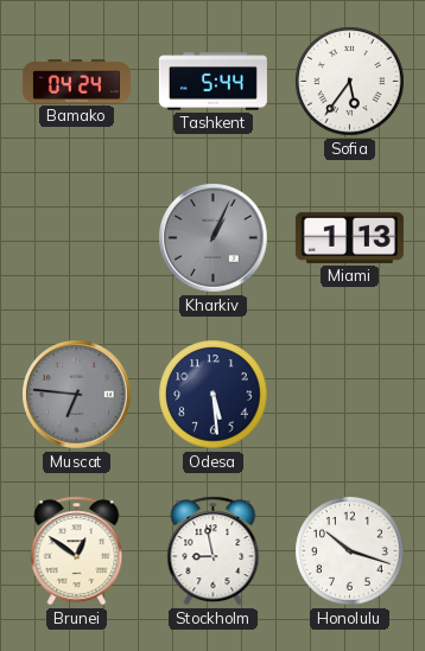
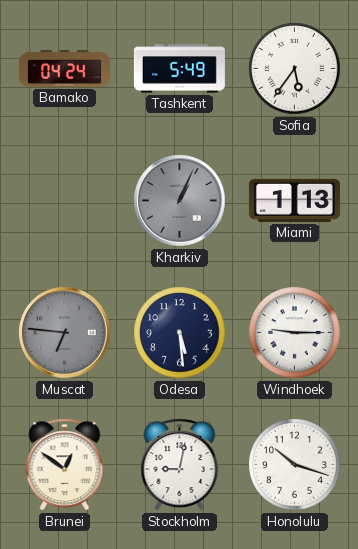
Tashkent: 5:44 -> 5:49
Windhoek: none -> 9:15
Stockholm: 8:58 -> 9:02
